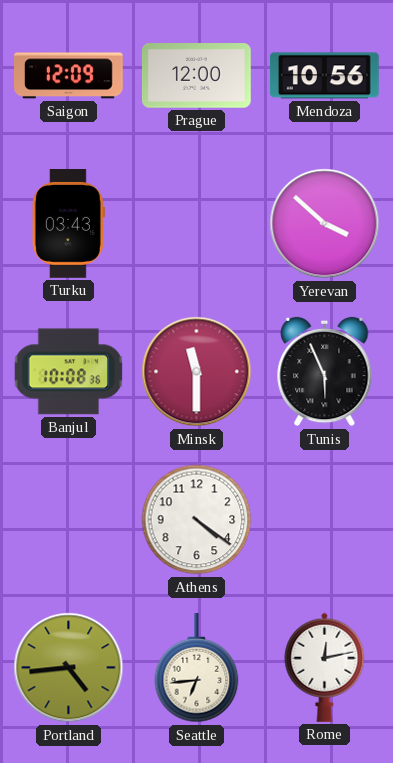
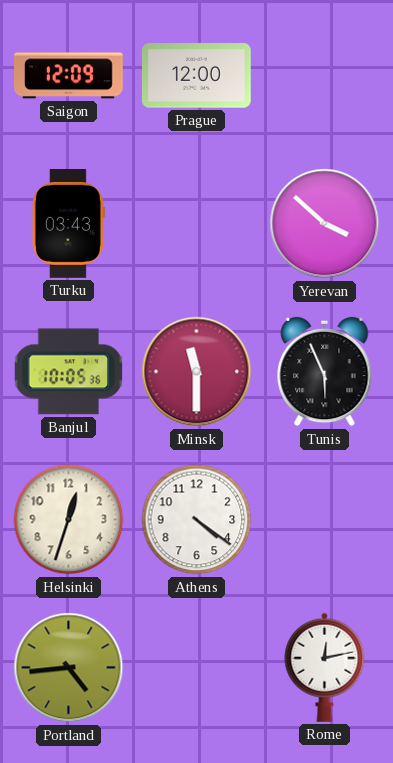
Mendoza: 10:56 -> none
Banjul: 10:08 -> 10:05
Helsinki: none -> 12:33
Seattle: 6:44 -> none
